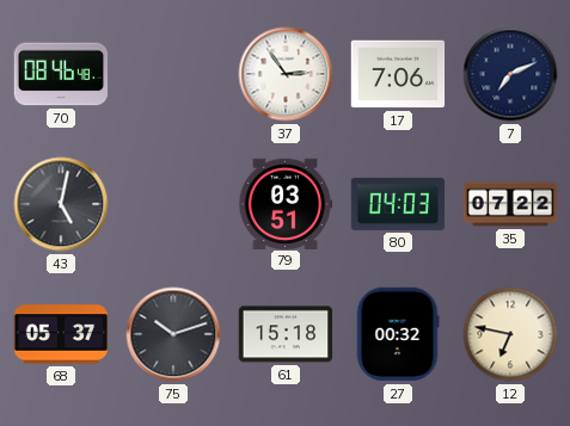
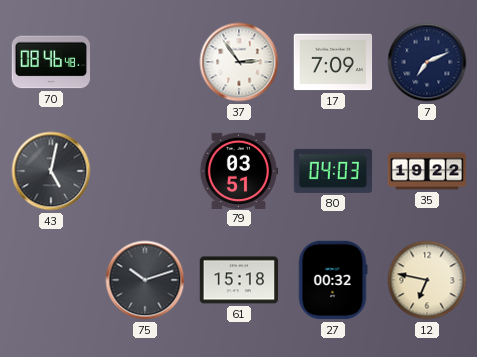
17: 7:06 -> 7:09
35: 07:22 -> 19:22
68: 05:37 -> none
